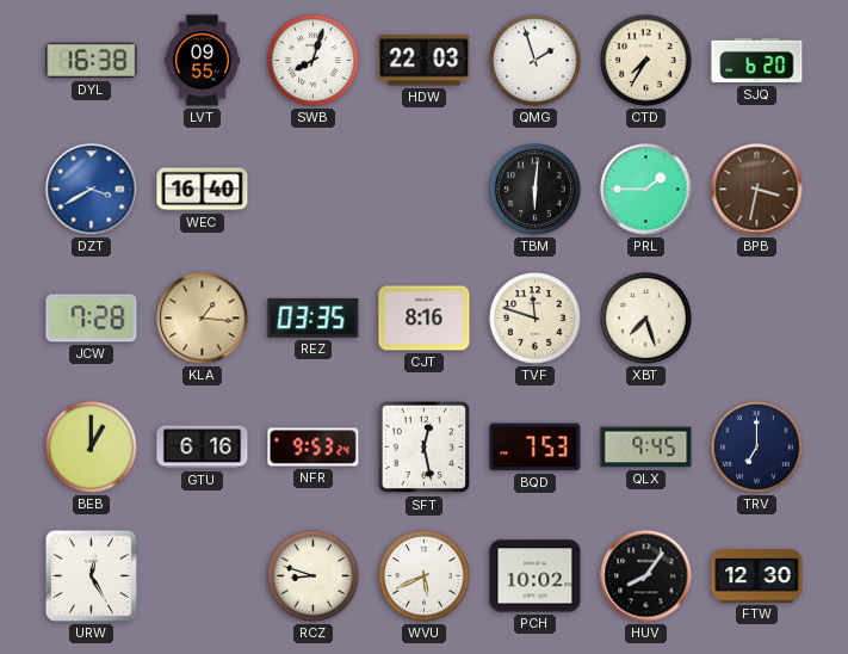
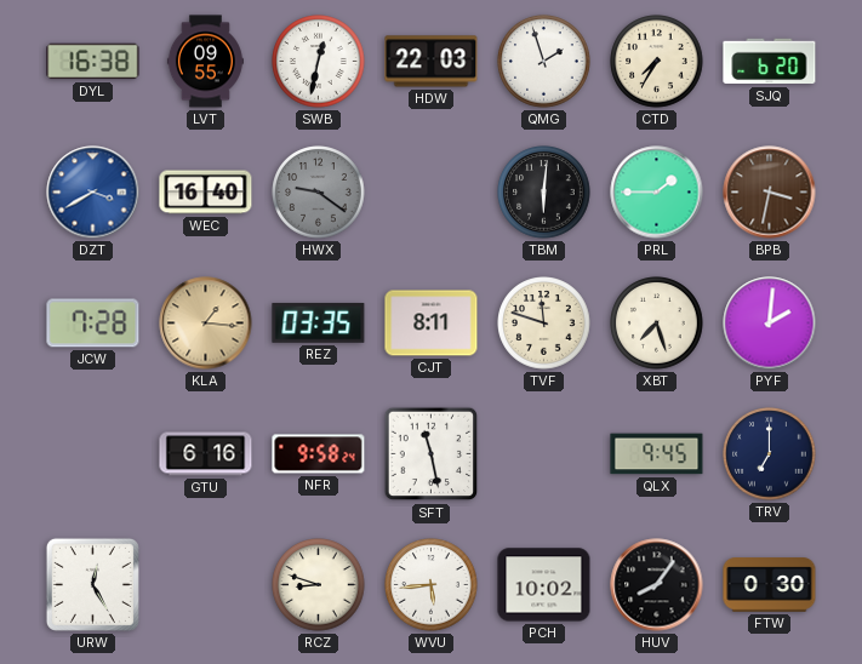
SWB: 8:03 -> 12:32
HWX: none -> 9:21
CJT: 8:16 -> 8:11
PYF: none -> 2:01
BEB: 1:00 -> none
NFR: 9:53 -> 9:58
SFT: 12:28 -> 11:28
BQD: 7:53 -> none
WVU: 5:41 -> 5:44
FTW: 12:30 -> 0:30
